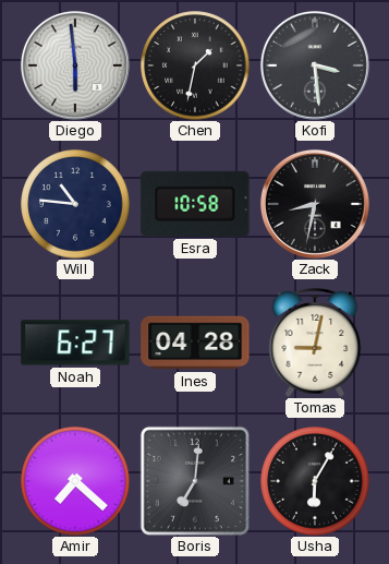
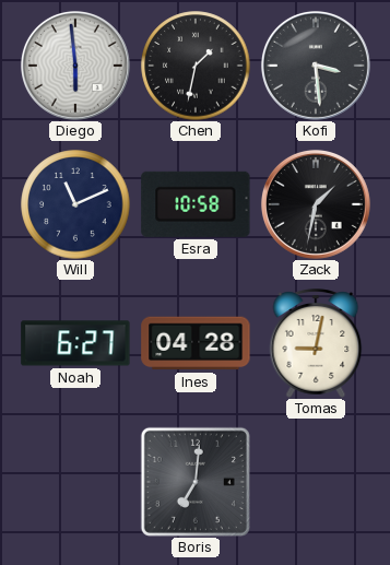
Will: 10:46 -> 11:11
Zack: 8:32 -> 1:32
Amir: 7:22 -> none
Usha: 6:05 -> none
